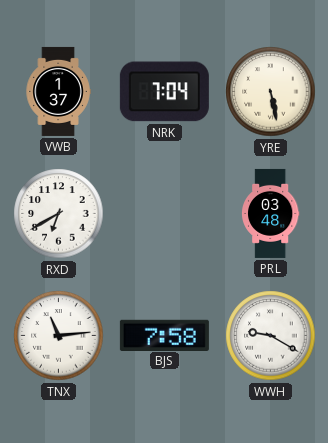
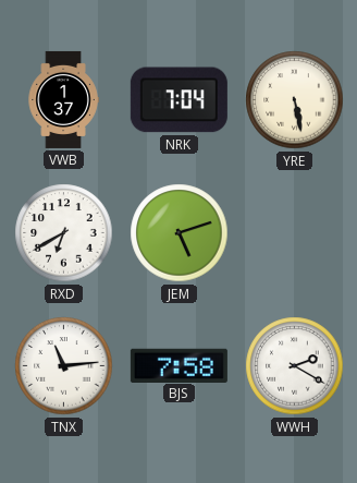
JEM: none -> 5:12
PRL: 03:48 -> none
WWH: 9:20 -> 2:20
